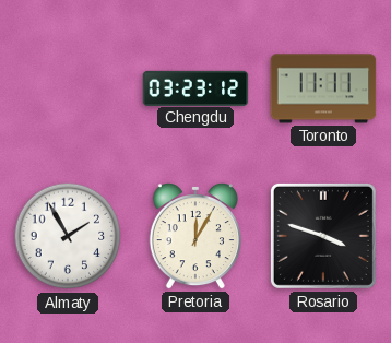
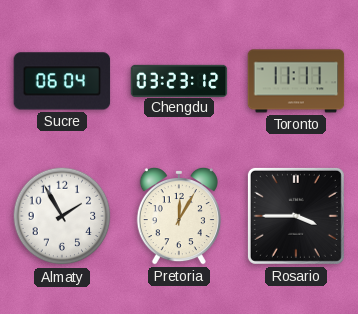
Sucre: none -> 06:04
Rosario: 3:48 -> 3:45
